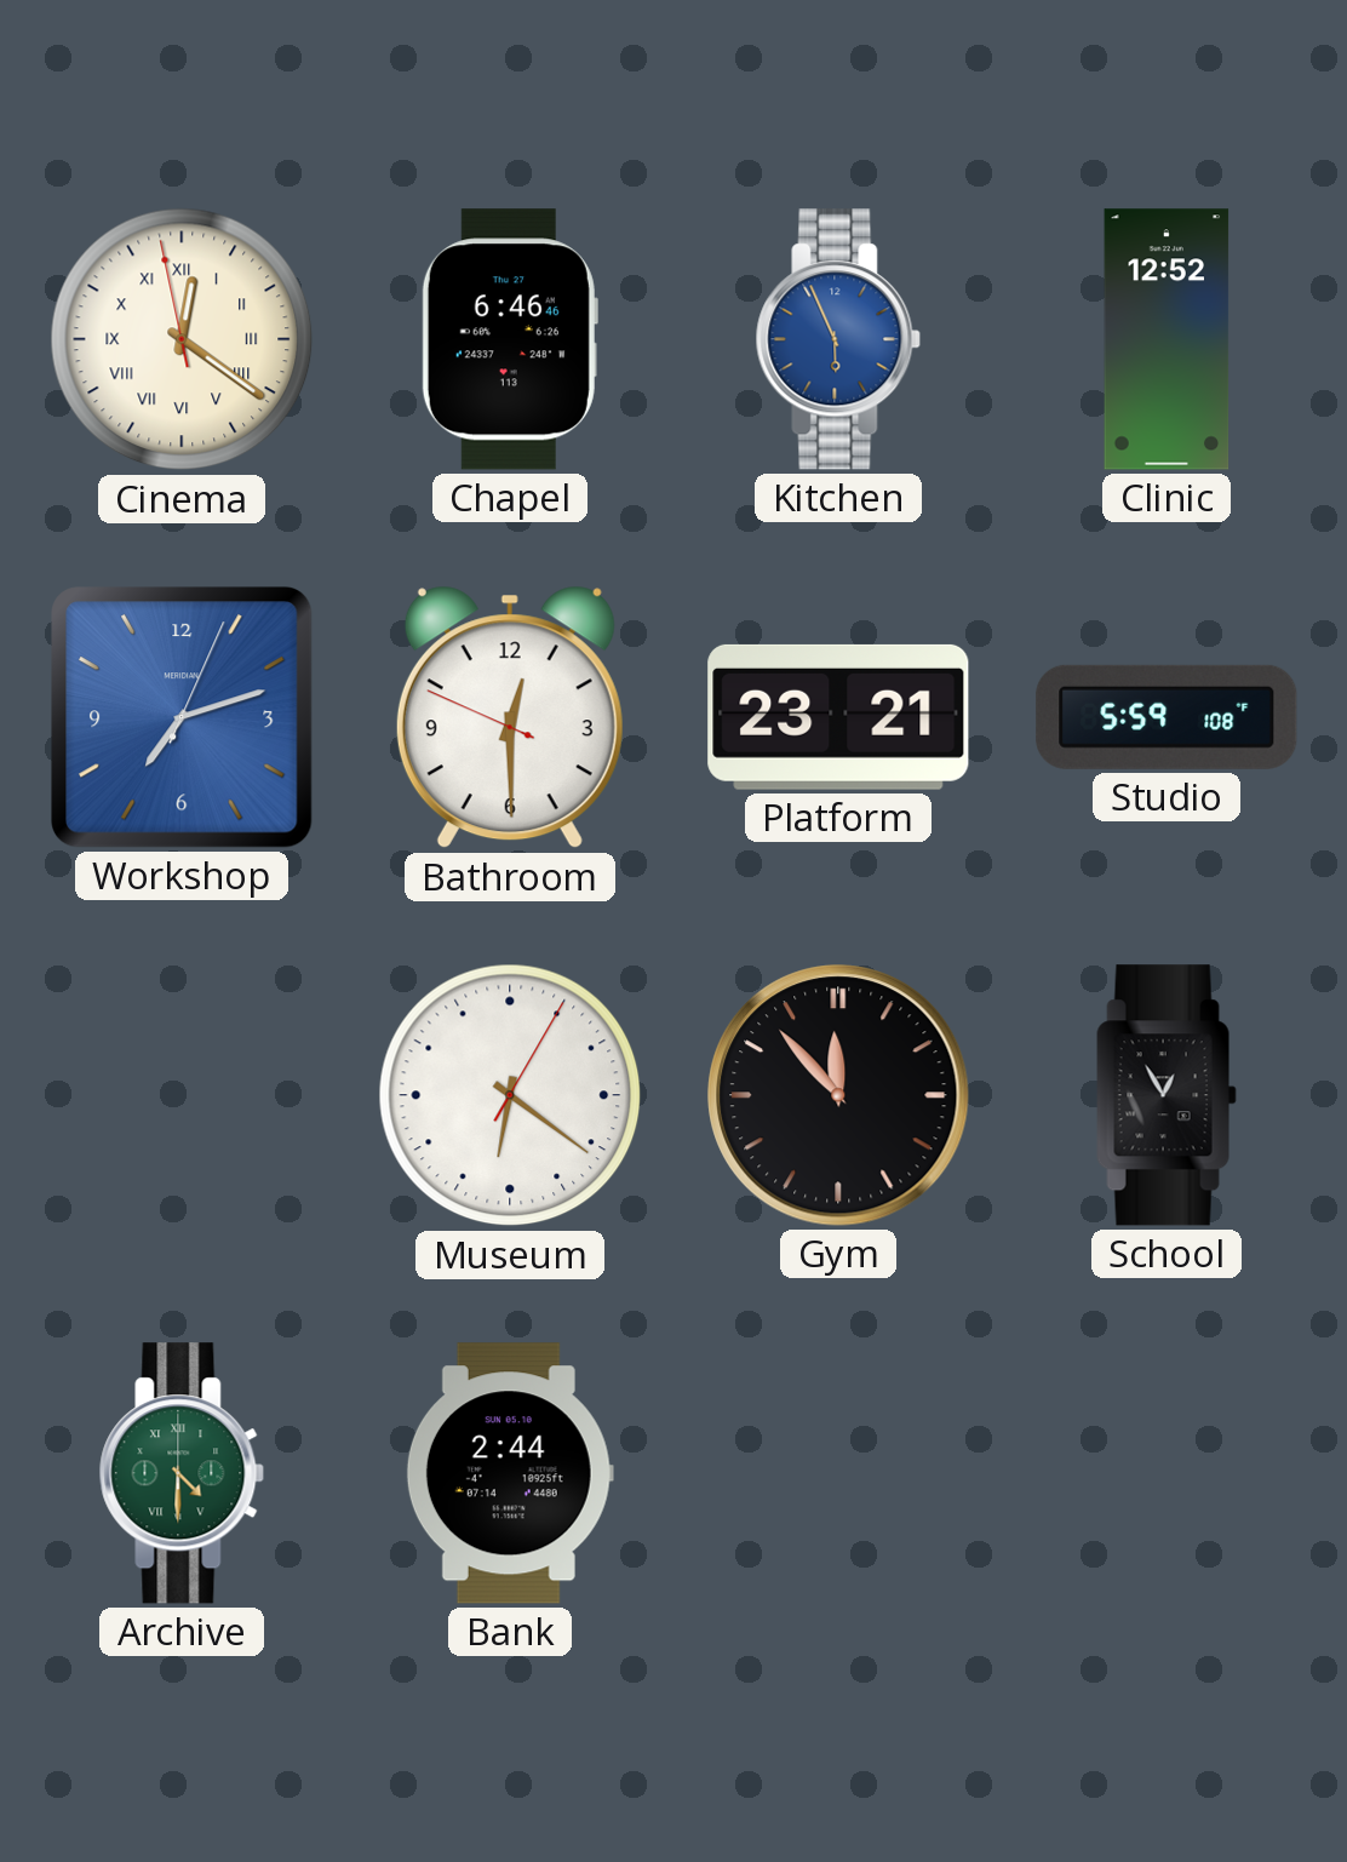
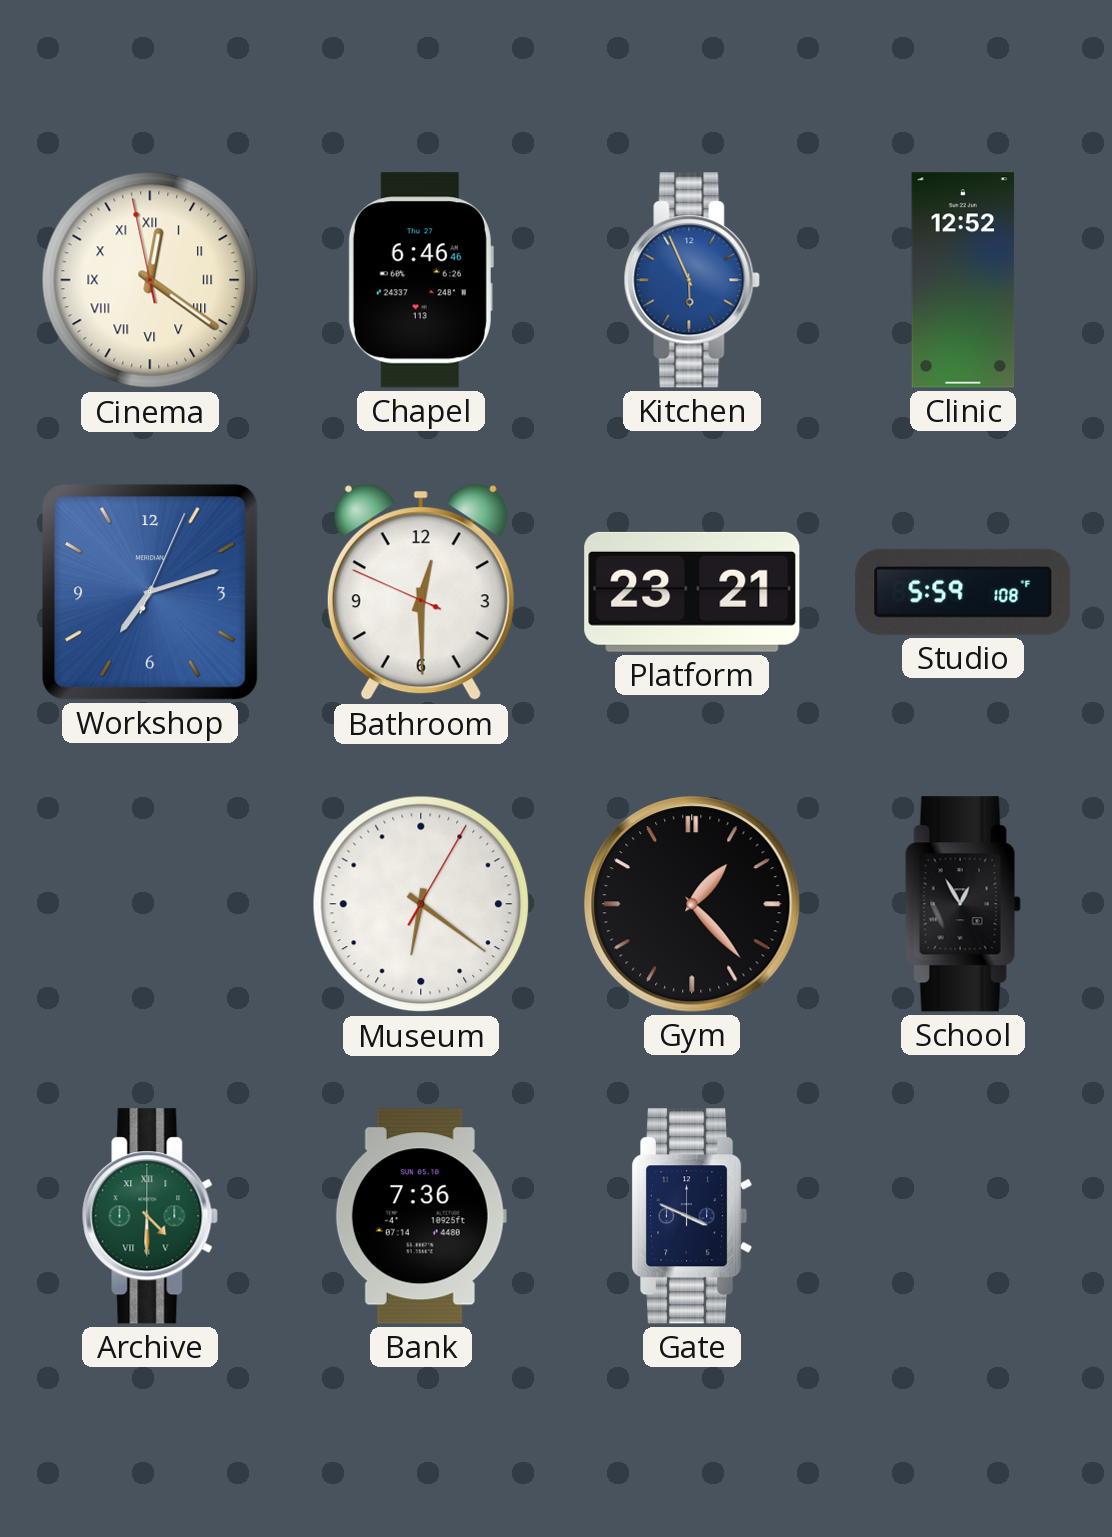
Gym: 11:53 -> 1:23
Bank: 2:44 -> 7:36
Gate: none -> 3:49
